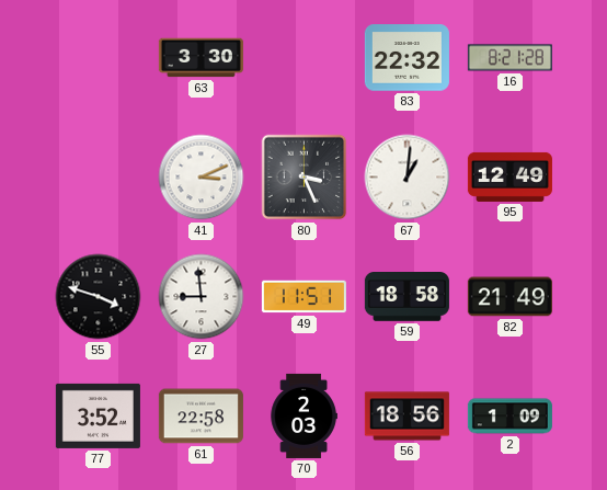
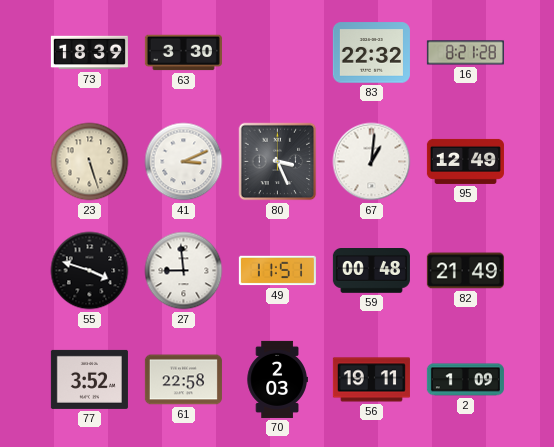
73: none -> 18:39
23: none -> 5:27
59: 18:58 -> 00:48
56: 18:56 -> 19:11
